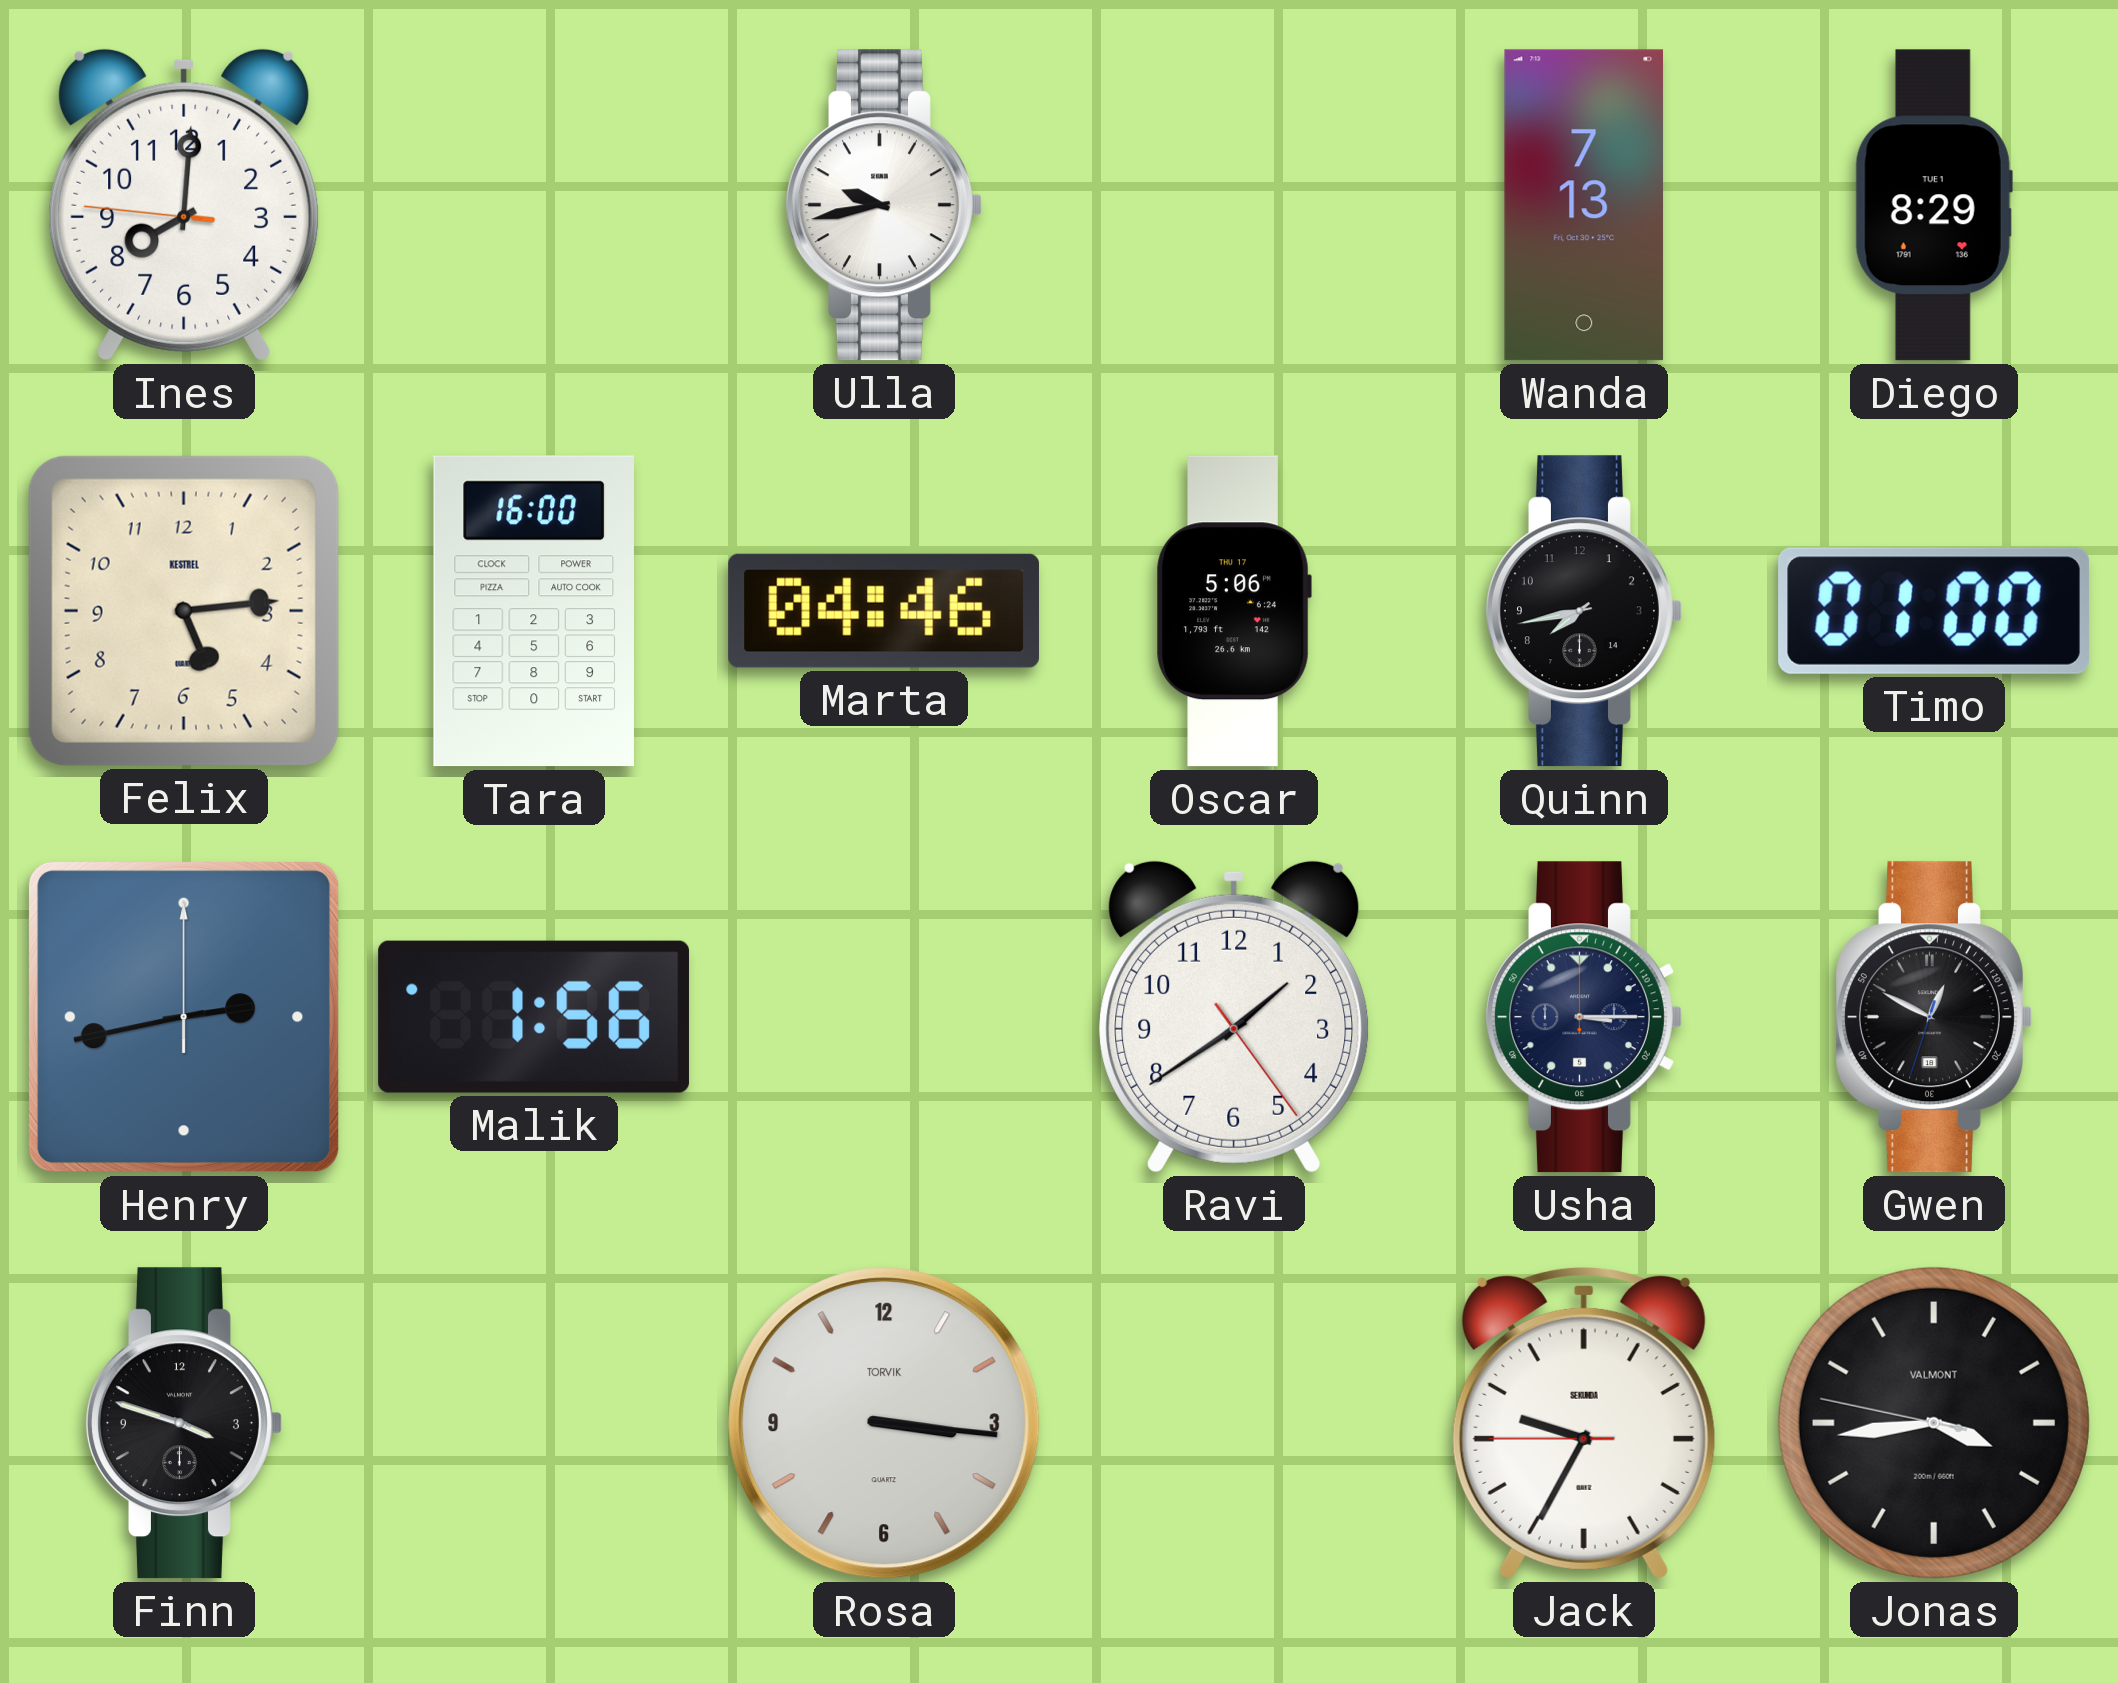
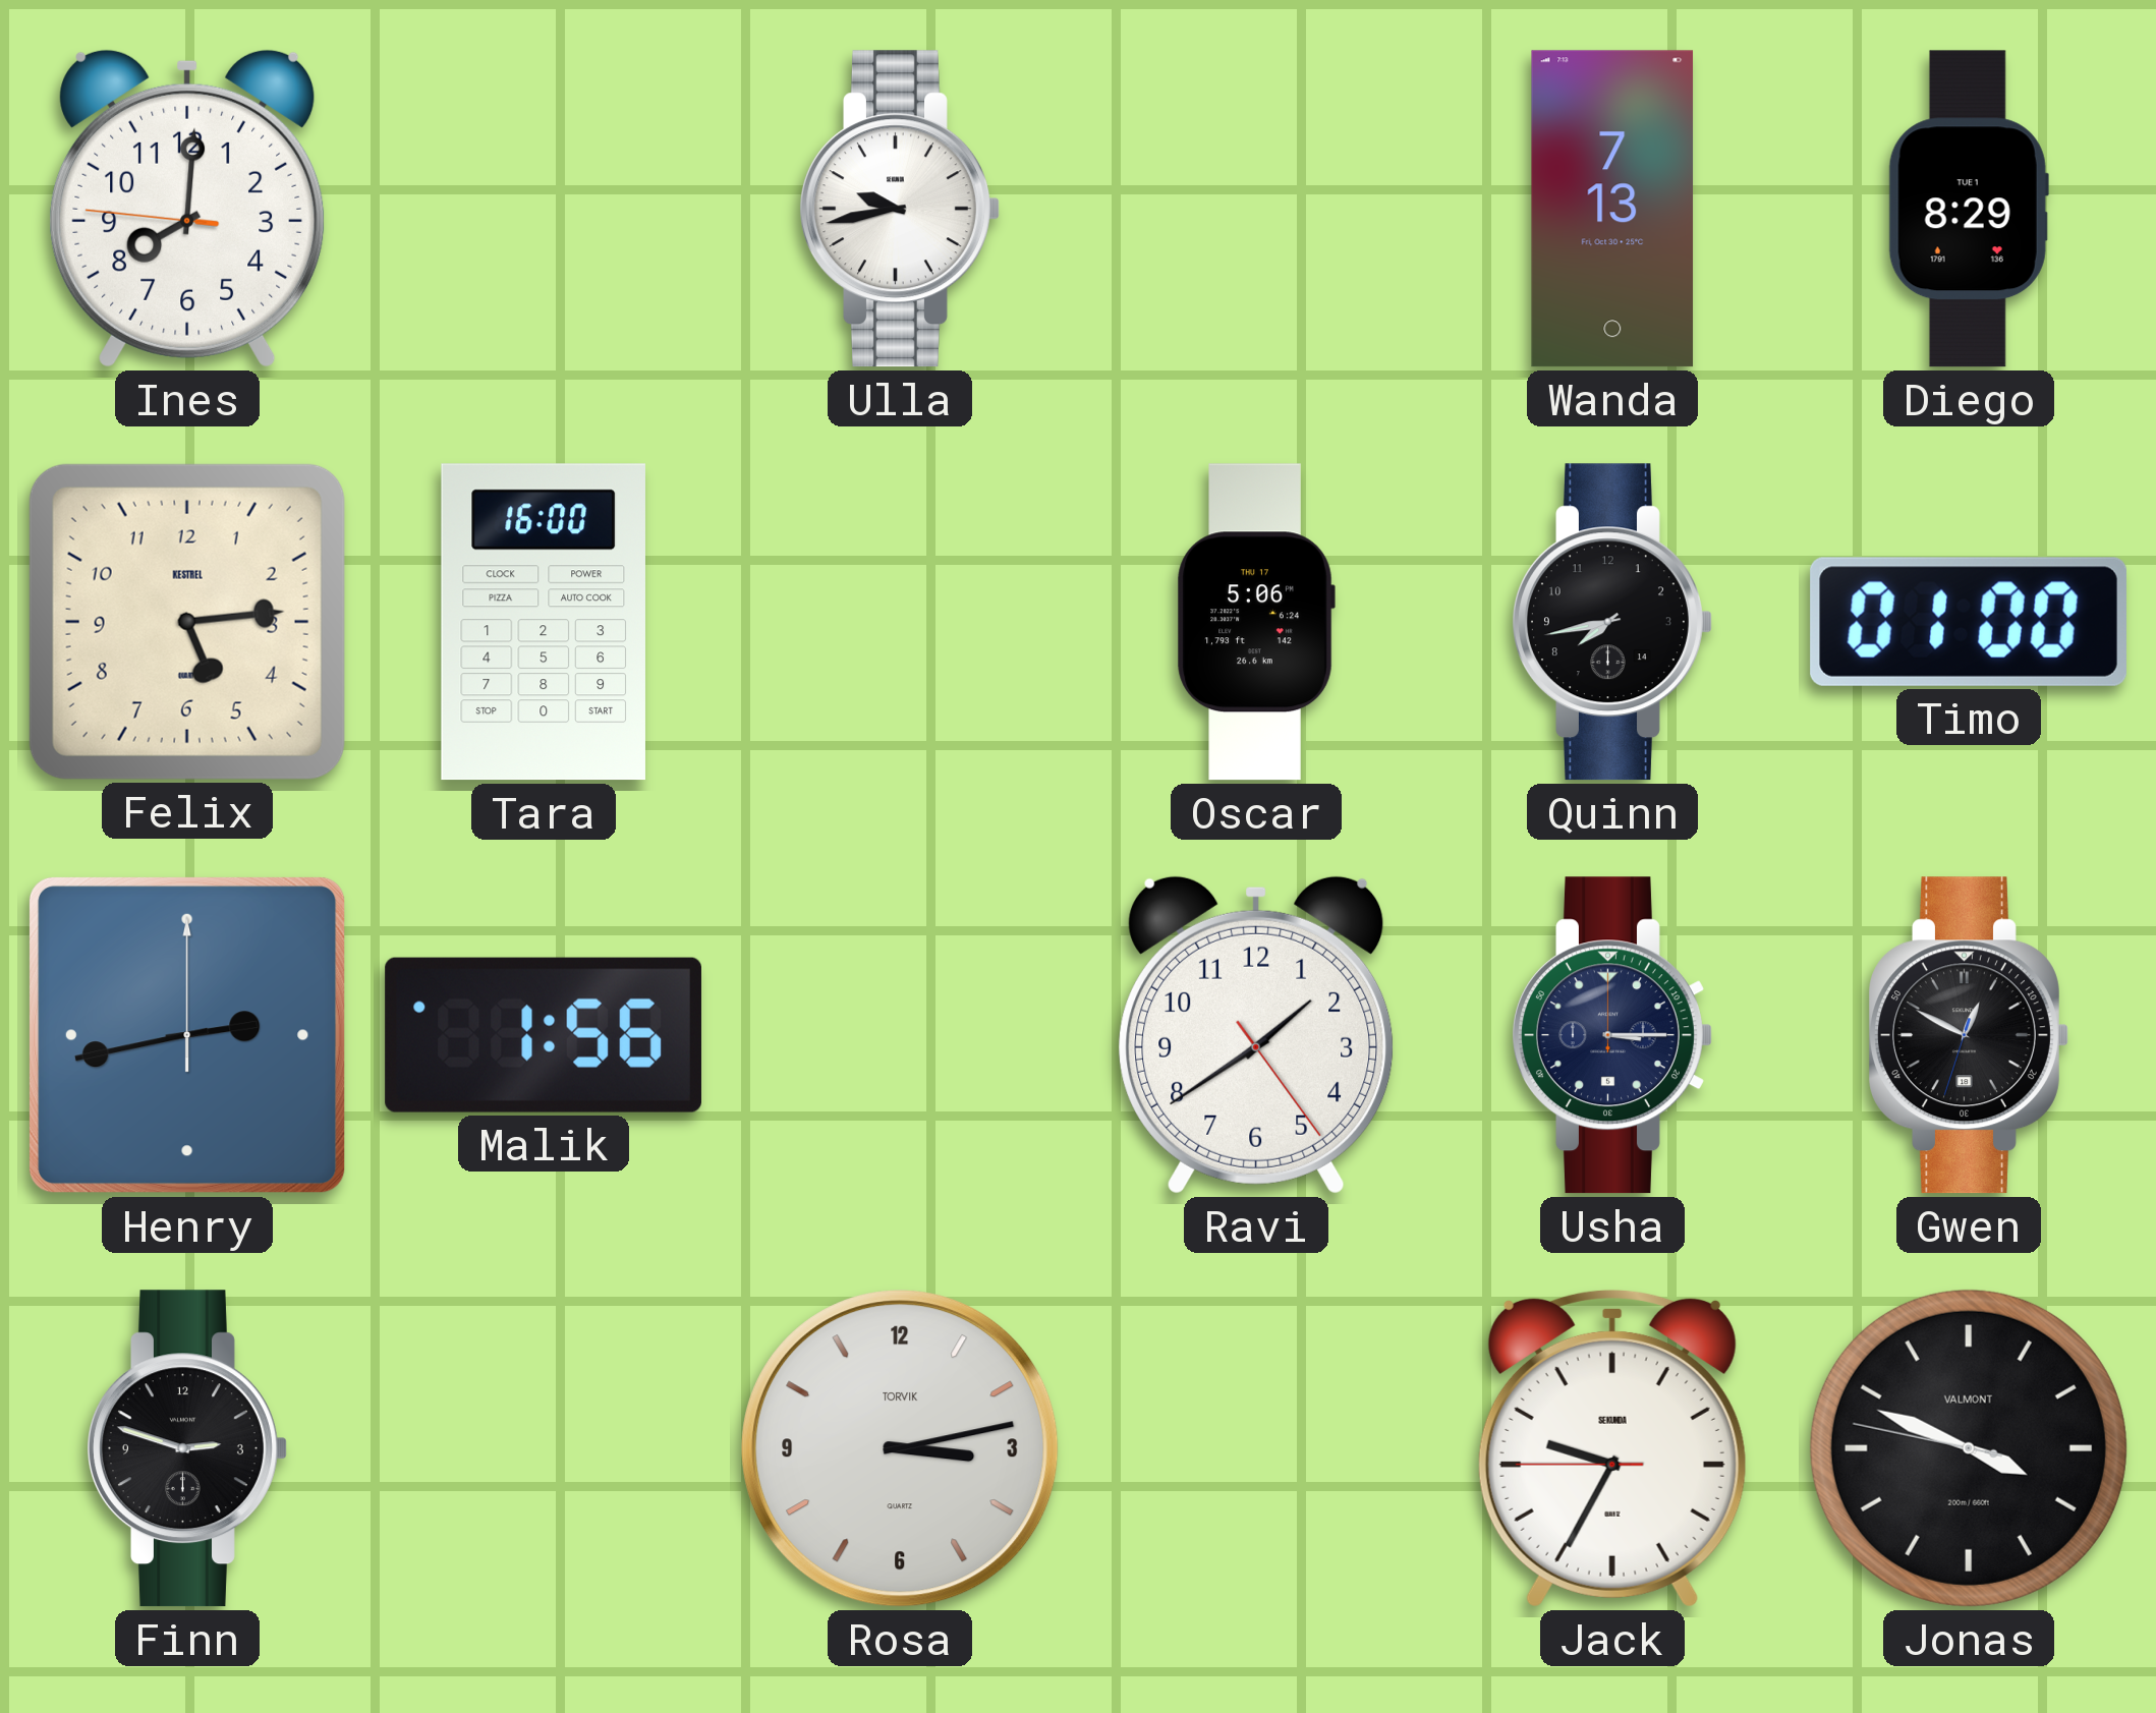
Marta: 04:46 -> none
Finn: 3:48 -> 2:48
Rosa: 3:16 -> 3:13
Jonas: 3:43 -> 3:48
